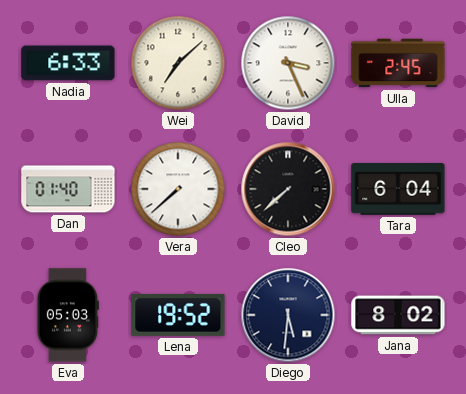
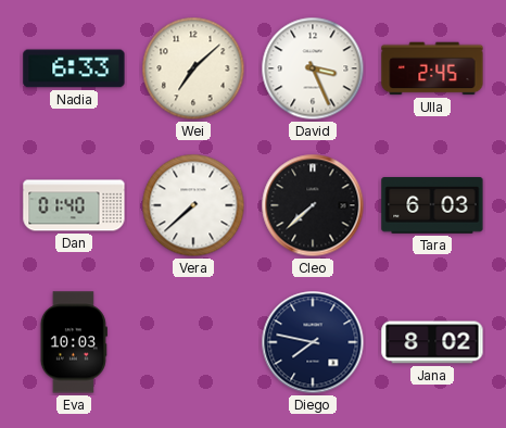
Tara: 6:04 -> 6:03
Eva: 05:03 -> 10:03
Lena: 19:52 -> none
Diego: 5:31 -> 7:47
